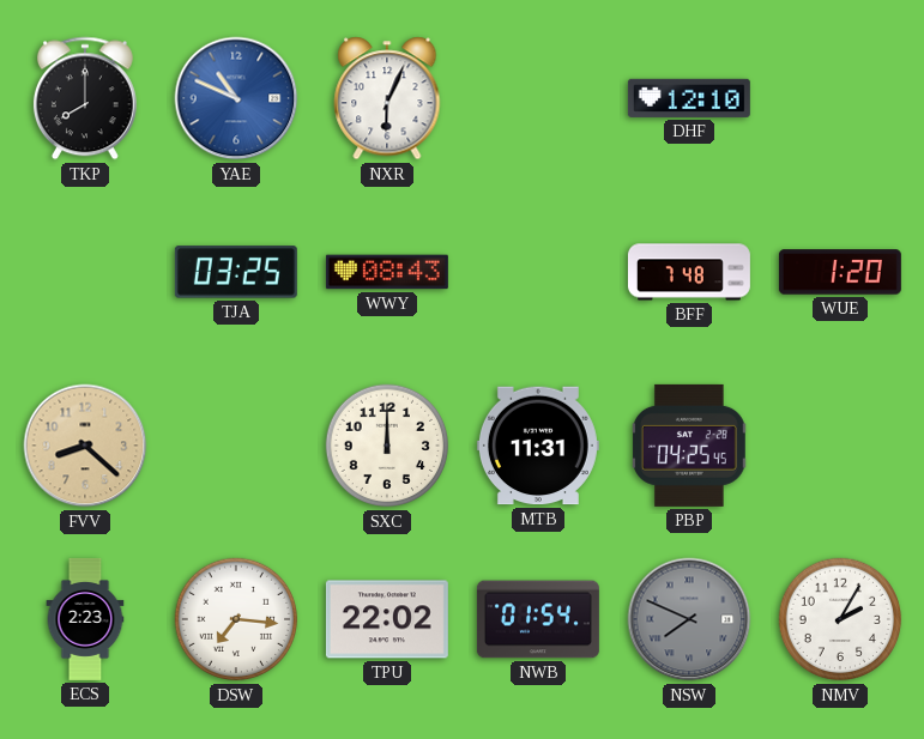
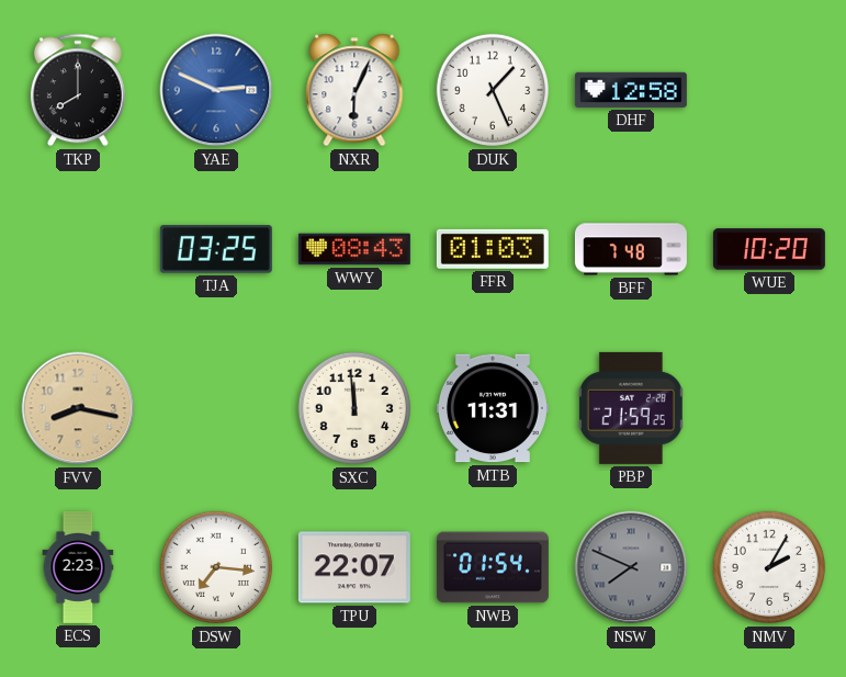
YAE: 10:49 -> 2:49
DUK: none -> 1:26
DHF: 12:10 -> 12:58
FFR: none -> 01:03
WUE: 1:20 -> 10:20
FVV: 8:22 -> 8:17
SXC: 12:00 -> 11:59
PBP: 04:25 -> 21:59
TPU: 22:02 -> 22:07
